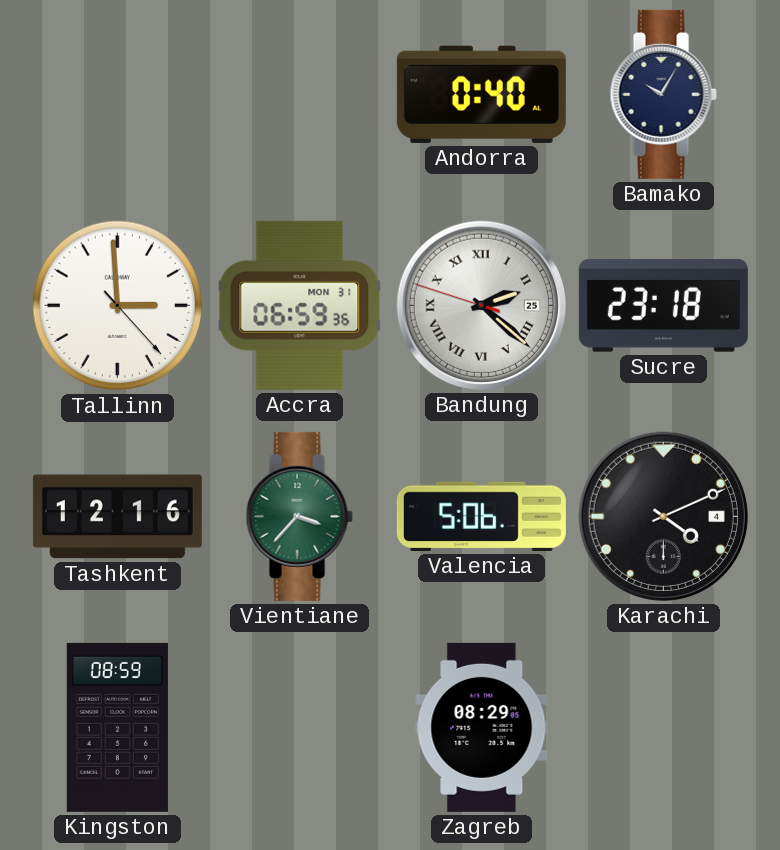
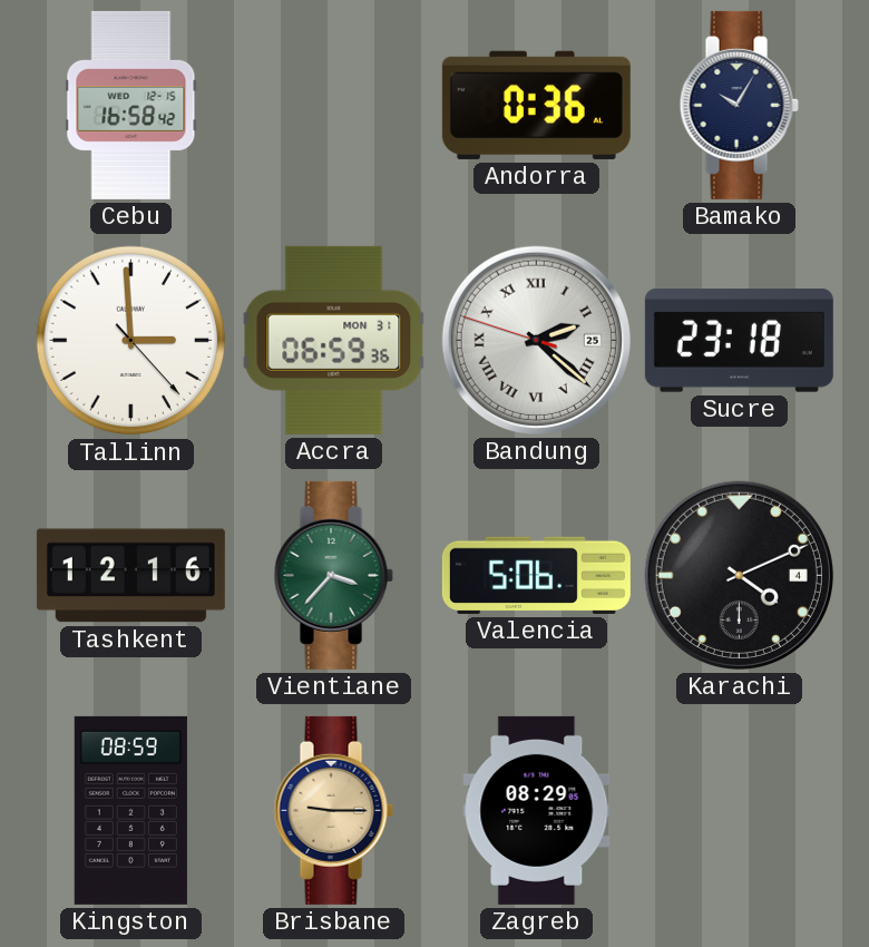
Cebu: none -> 16:58
Andorra: 0:40 -> 0:36
Brisbane: none -> 9:15
